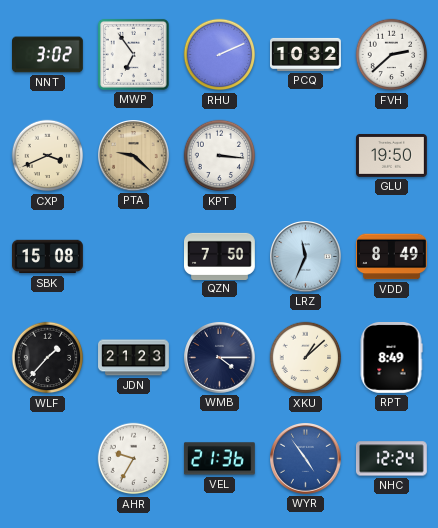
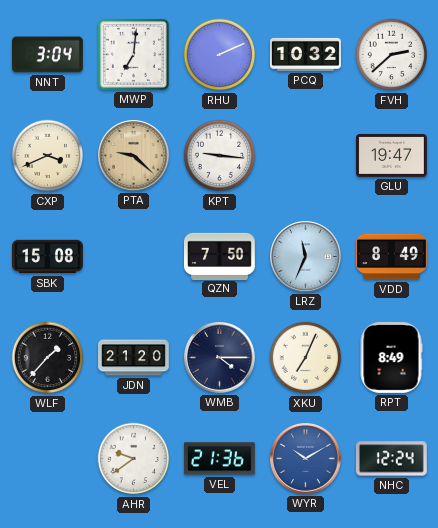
NNT: 3:02 -> 3:04
MWP: 6:54 -> 7:01
KPT: 3:16 -> 9:16
GLU: 19:50 -> 19:47
JDN: 21:23 -> 21:20
XKU: 1:08 -> 7:04
AHR: 9:35 -> 9:39
WYR: 4:54 -> 10:10
